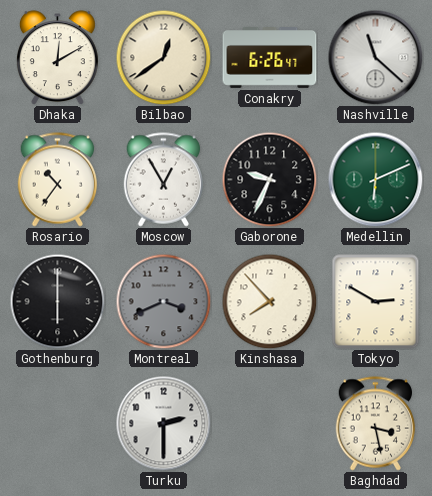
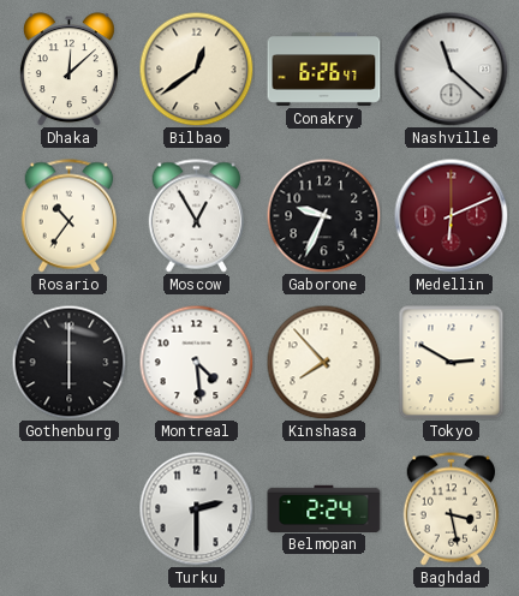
Dhaka: 12:10 -> 12:08
Medellin dial: green -> burgundy
Montreal: 3:41 -> 4:29
Montreal dial: grey -> white
Belmopan: none -> 2:24
